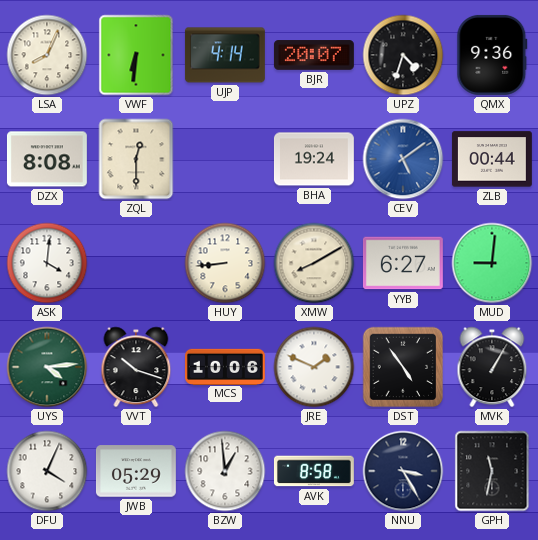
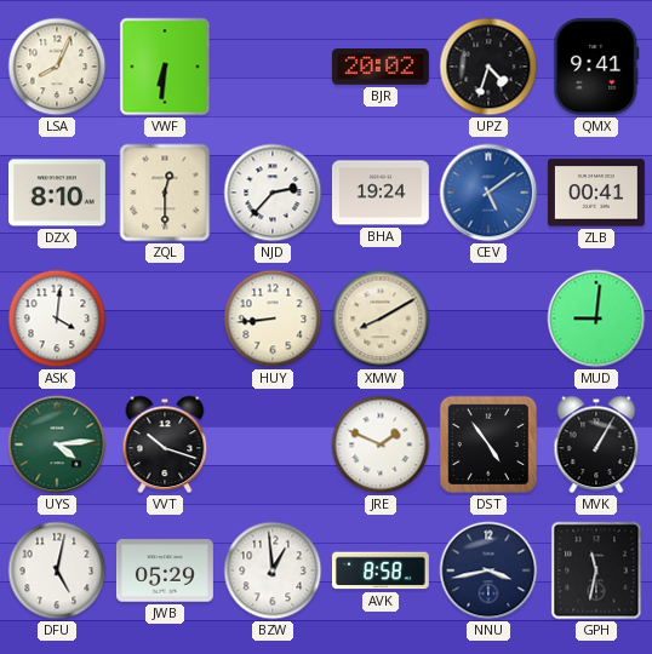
UJP: 4:14 -> none
BJR: 20:07 -> 20:02
QMX: 9:36 -> 9:41
DZX: 8:08 -> 8:10
NJD: none -> 2:37
ZLB: 00:44 -> 00:41
YYB: 6:27 -> none
MCS: 10:06 -> none
DFU: 4:04 -> 5:02
NNU: 3:25 -> 3:43
